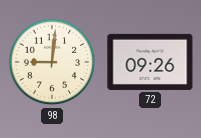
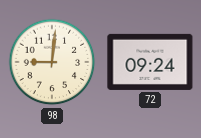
72: 09:26 -> 09:24
